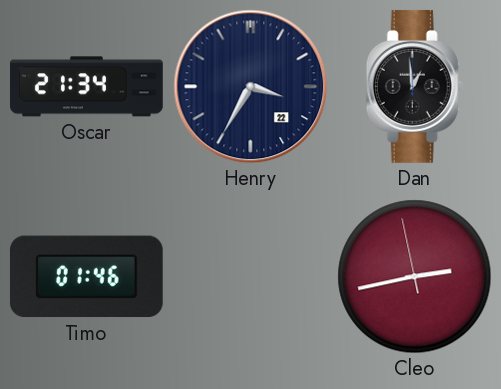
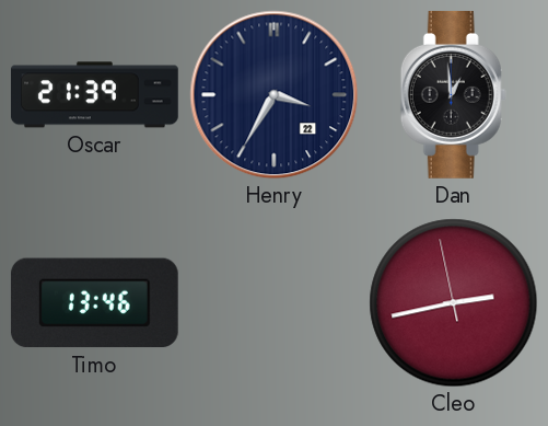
Oscar: 21:34 -> 21:39
Timo: 01:46 -> 13:46
